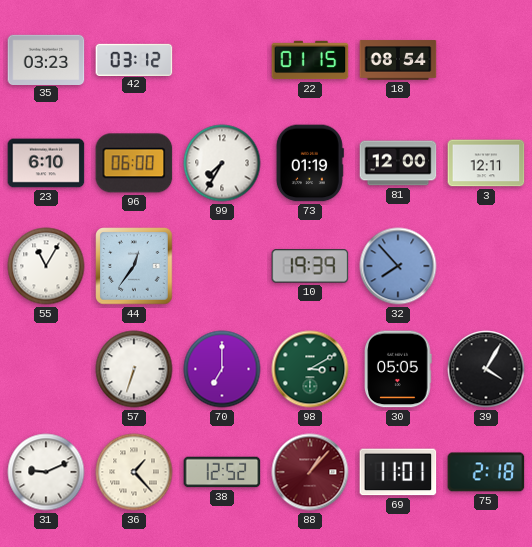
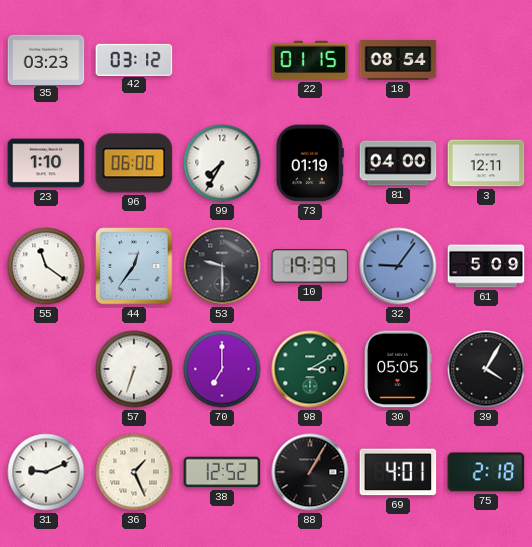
23: 6:10 -> 1:10
81: 12:00 -> 04:00
55: 11:05 -> 11:21
53: none -> 9:30
32: 7:53 -> 9:06
61: none -> 5:09
36: 1:23 -> 1:26
88: 1:07 -> 1:05
88 dial: burgundy -> black
69: 11:01 -> 4:01
